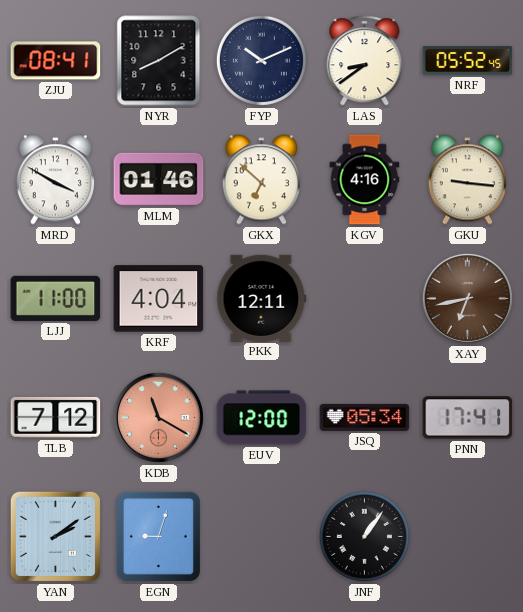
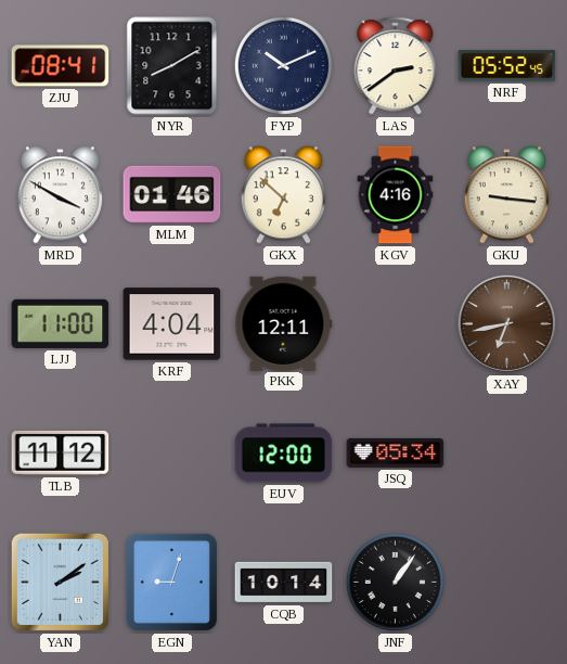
LAS: 8:39 -> 2:39
TLB: 7:12 -> 11:12
KDB: 11:20 -> none
PNN: 17:41 -> none
CQB: none -> 10:14
